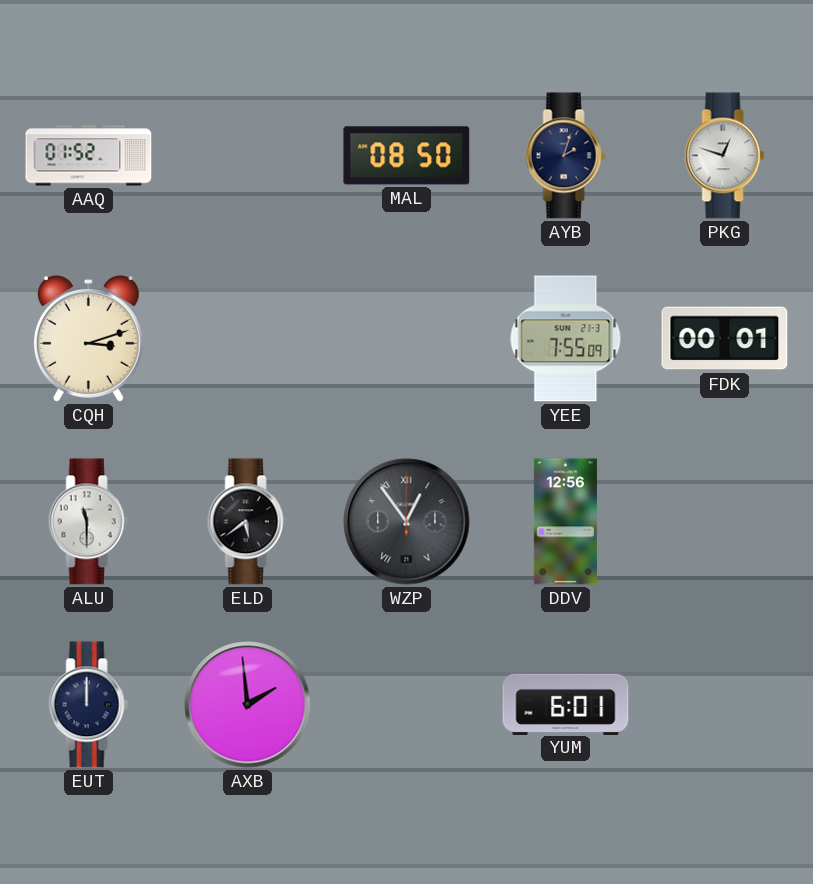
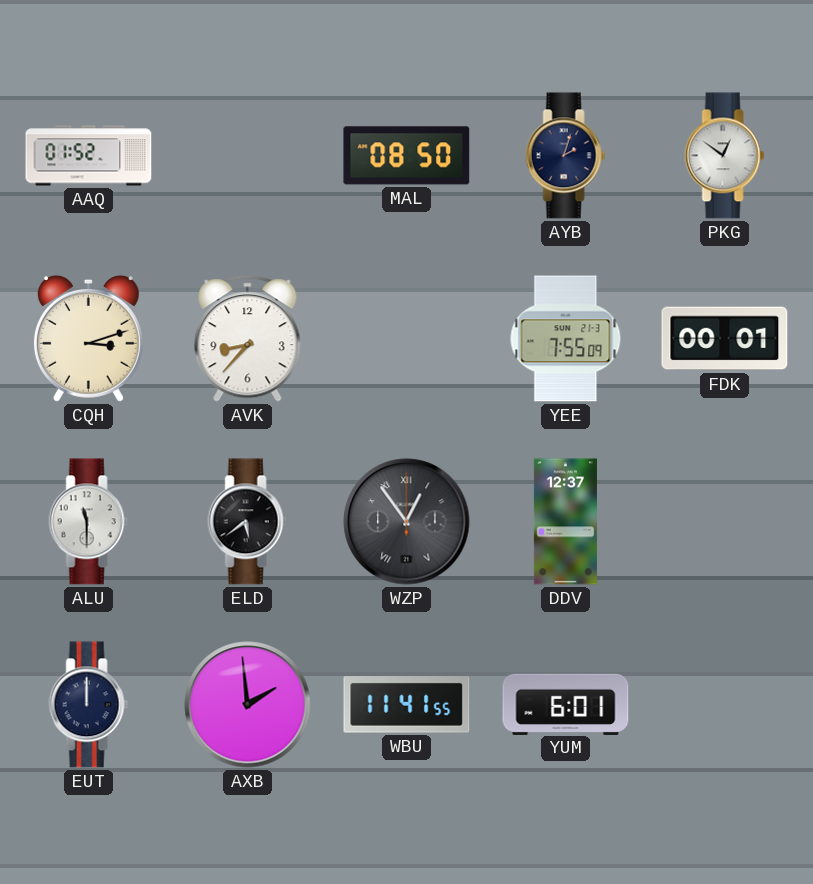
PKG: 12:48 -> 12:51
AVK: none -> 8:37
DDV: 12:56 -> 12:37
WBU: none -> 11:41
